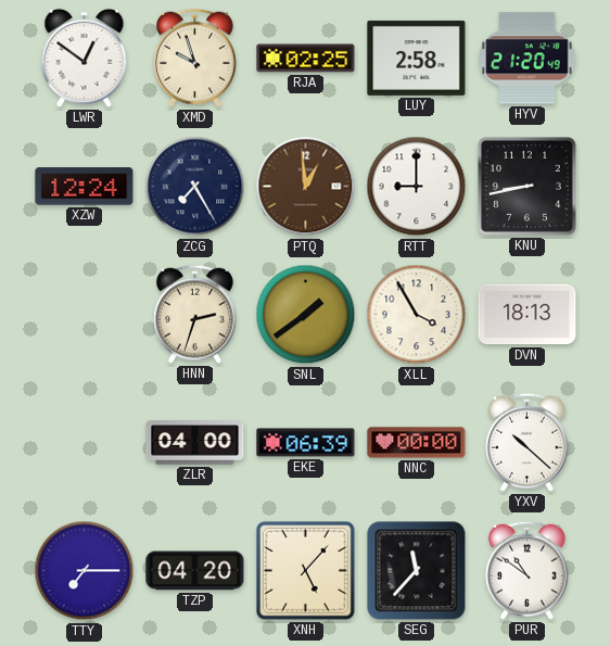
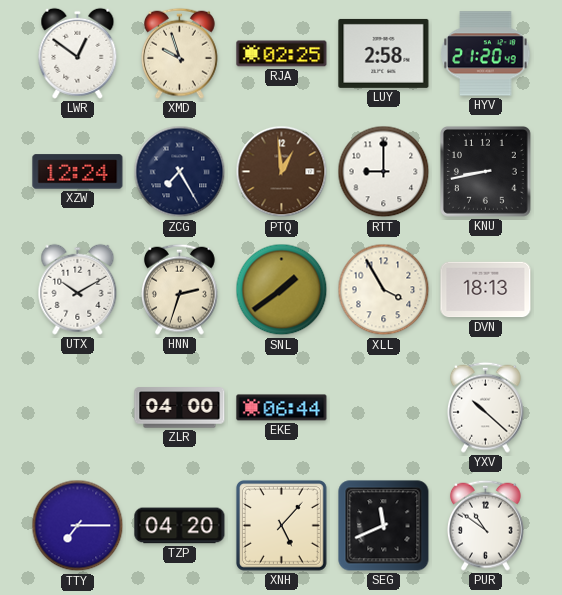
UTX: none -> 10:10
EKE: 06:39 -> 06:44
NNC: 00:00 -> none
SEG: 11:37 -> 11:41
